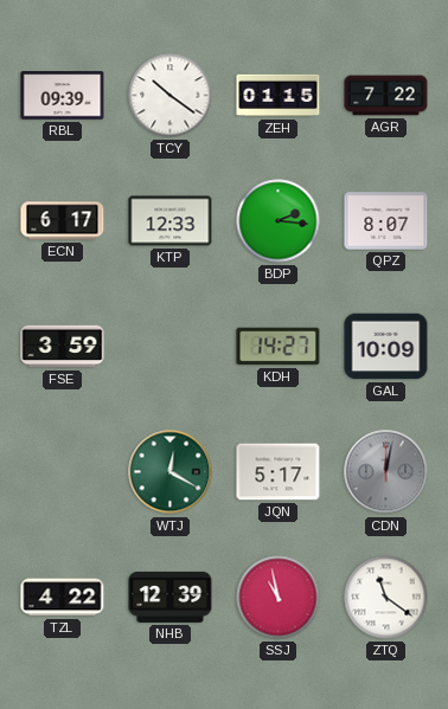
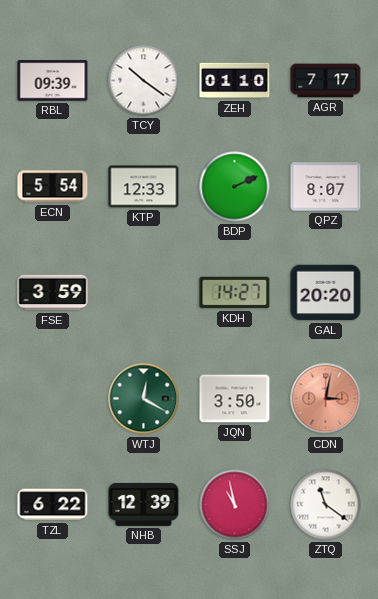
ZEH: 01:15 -> 01:10
AGR: 7:22 -> 7:17
ECN: 6:17 -> 5:54
BDP: 2:16 -> 2:11
GAL: 10:09 -> 20:20
JQN: 5:17 -> 3:50
CDN: 12:02 -> 3:02
CDN dial: grey -> salmon
TZL: 4:22 -> 6:22
